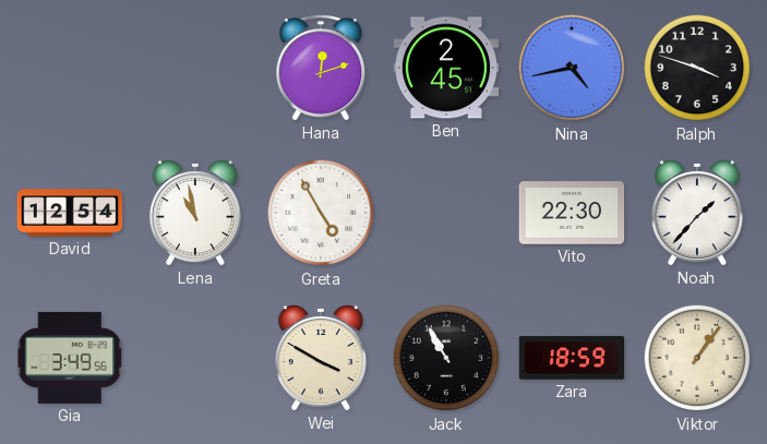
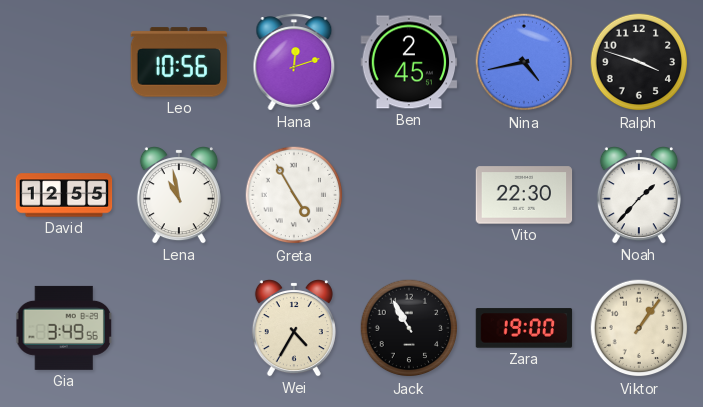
Leo: none -> 10:56
David: 12:54 -> 12:55
Wei: 3:50 -> 4:35
Zara: 18:59 -> 19:00
